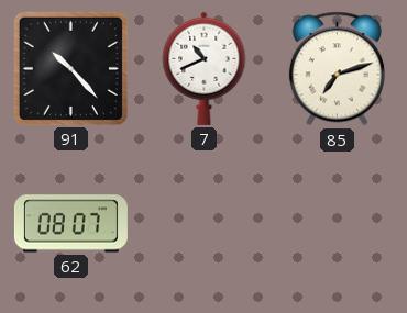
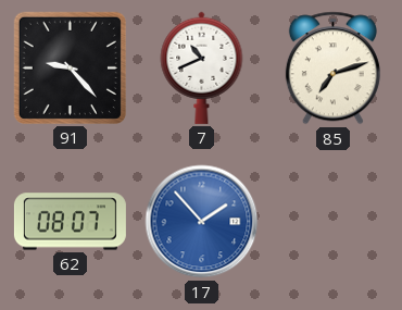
91: 10:23 -> 9:23
17: none -> 1:53
